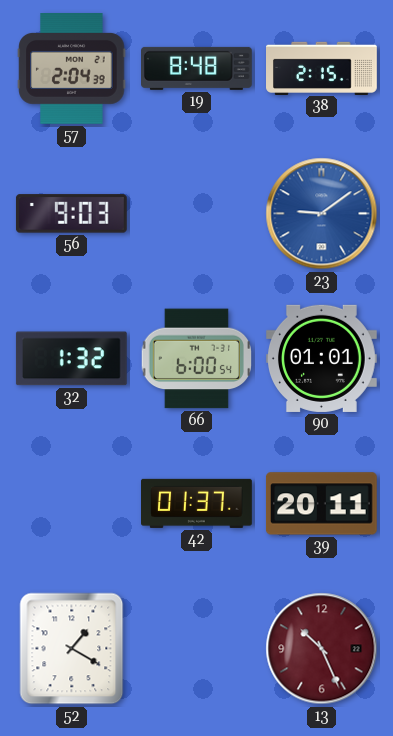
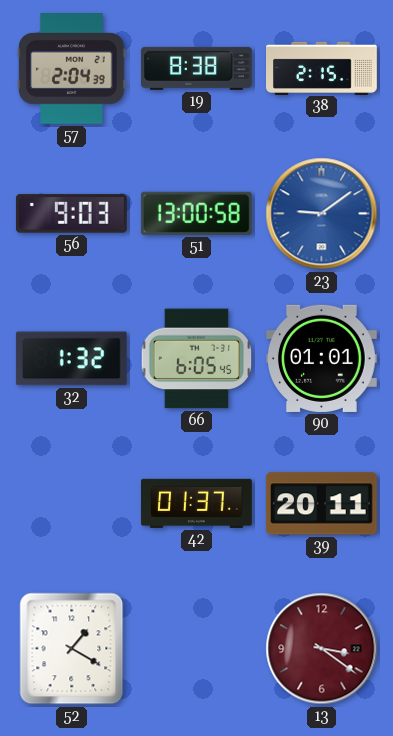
19: 8:48 -> 8:38
51: none -> 13:00
66: 6:00 -> 6:05
13: 10:26 -> 3:21
